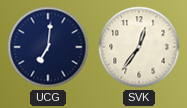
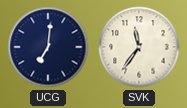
SVK: 12:36 -> 11:36
